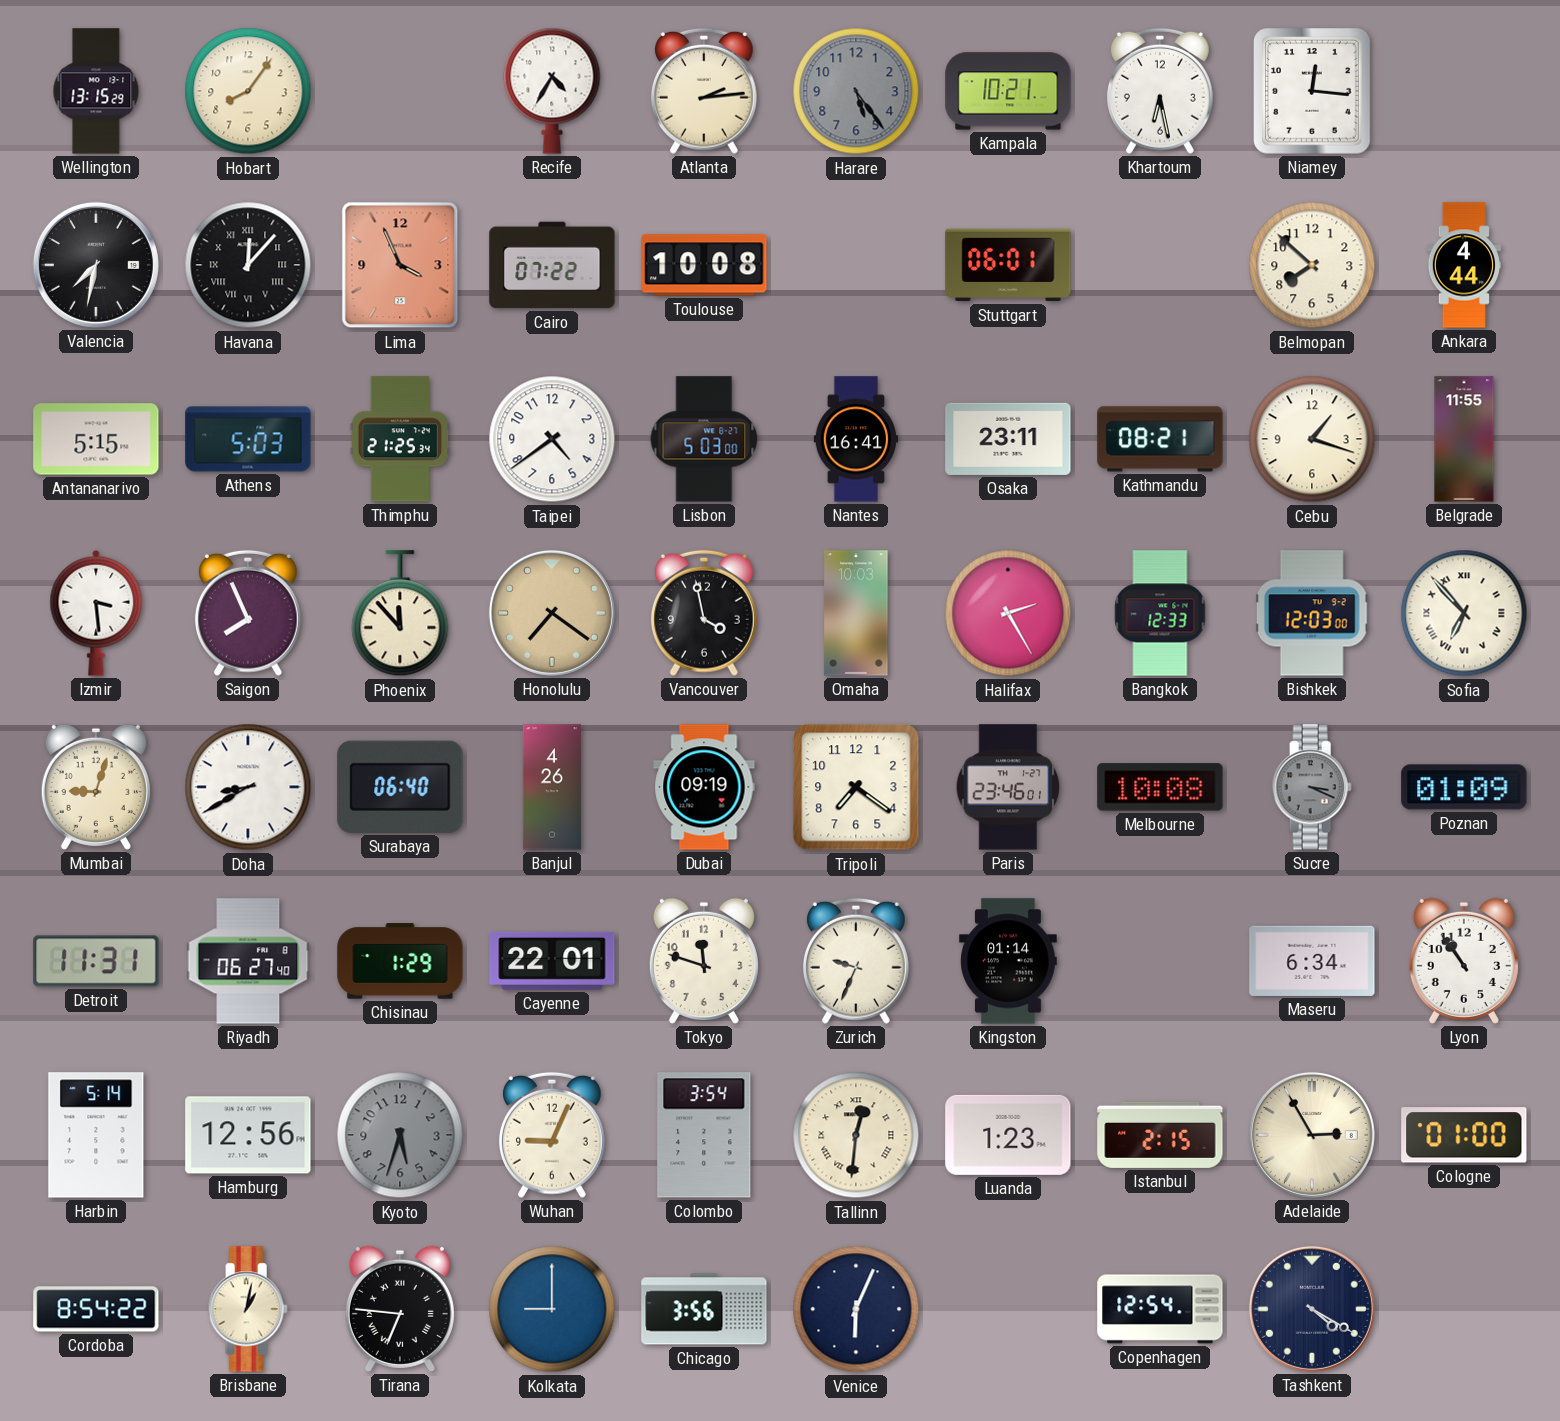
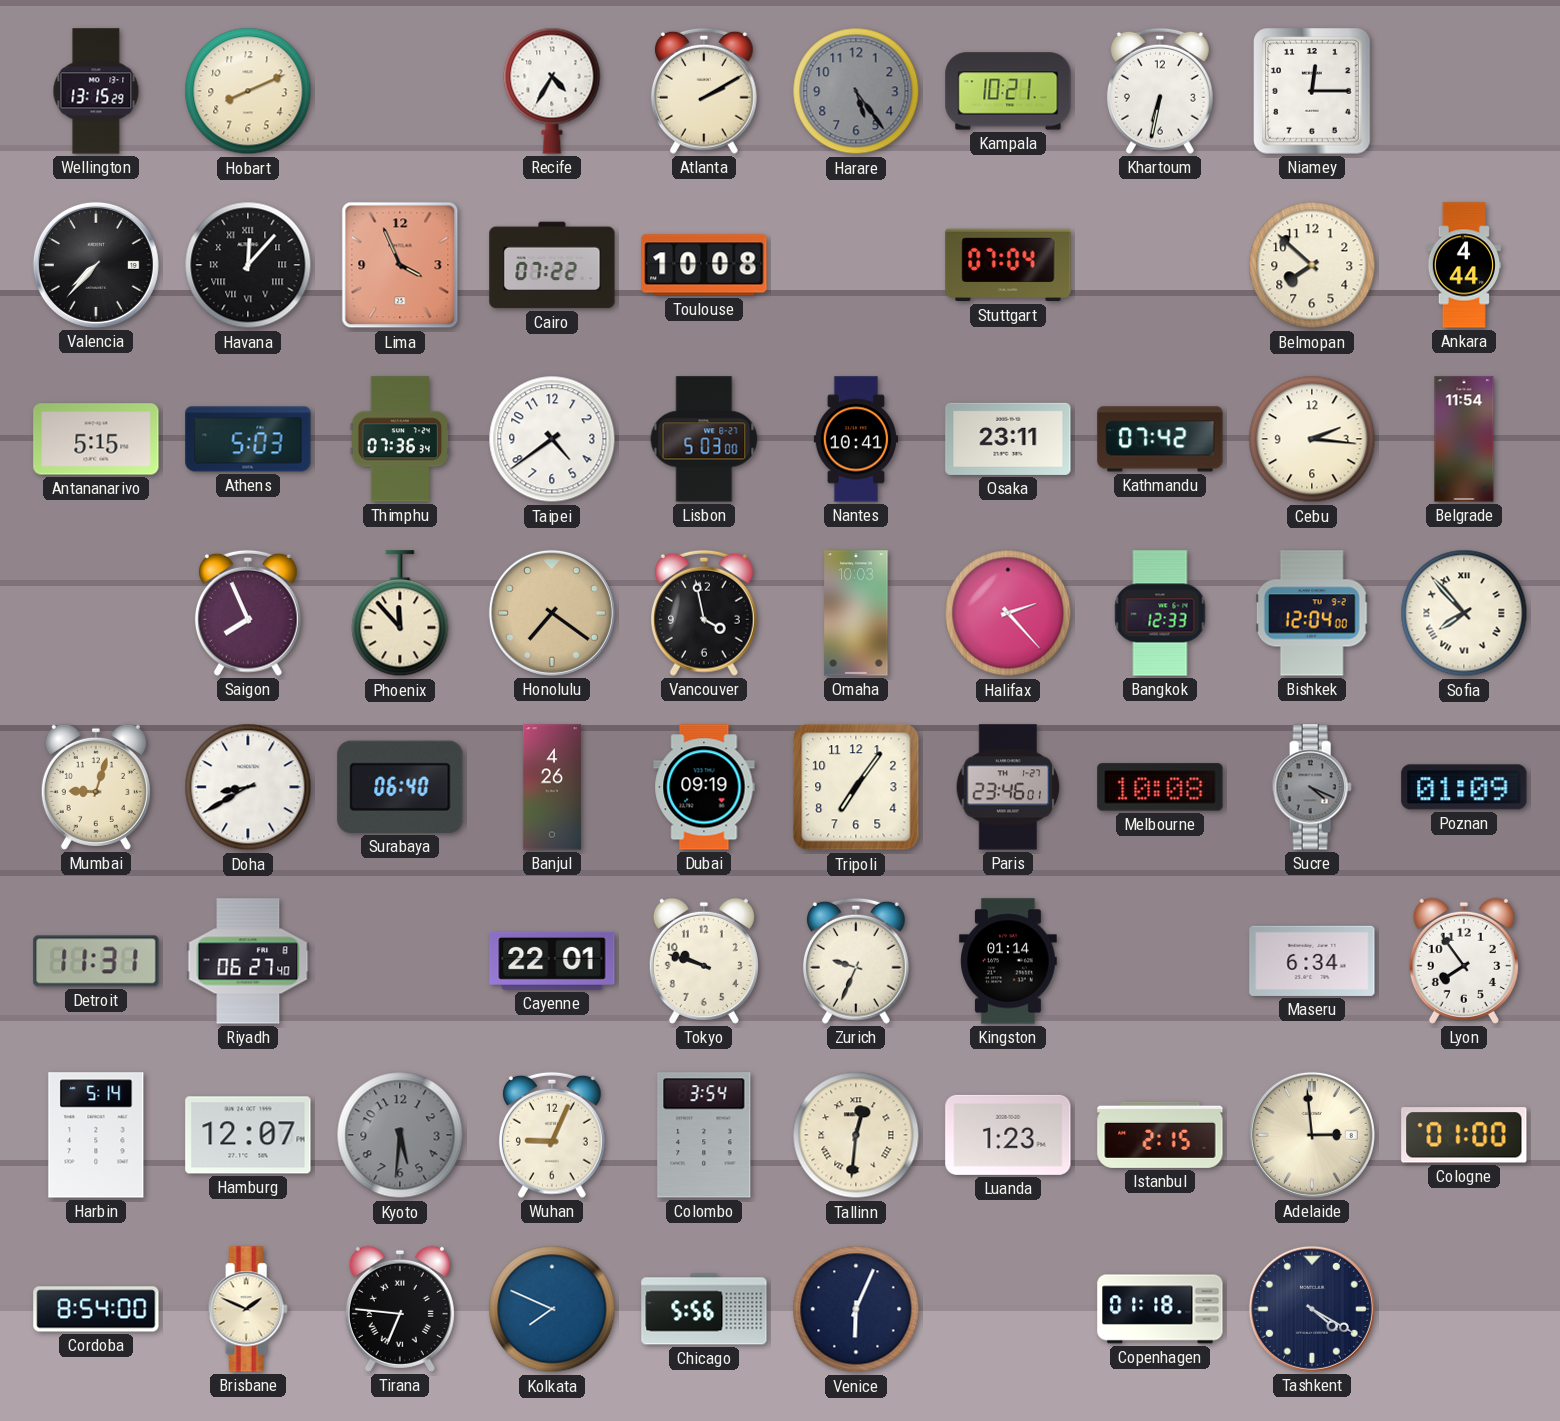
Hobart: 8:06 -> 8:11
Atlanta: 2:14 -> 2:10
Khartoum: 6:28 -> 6:32
Niamey: 12:16 -> 12:15
Valencia: 7:32 -> 7:37
Stuttgart: 06:01 -> 07:04
Thimphu: 21:25 -> 07:36
Nantes: 16:41 -> 10:41
Kathmandu: 08:21 -> 07:42
Cebu: 1:18 -> 2:16
Belgrade: 11:55 -> 11:54
Izmir: 3:29 -> none
Halifax: 2:25 -> 2:23
Bishkek: 12:03 -> 12:04
Sofia: 6:53 -> 7:53
Tripoli: 7:21 -> 7:06
Sucre: 3:19 -> 4:19
Chisinau: 1:29 -> none
Tokyo: 11:48 -> 9:48
Lyon: 10:54 -> 7:54
Hamburg: 12:56 -> 12:07
Kyoto: 5:33 -> 5:31
Adelaide: 2:55 -> 2:59
Cordoba: 8:54:22 -> 8:54:00
Brisbane: 1:02 -> 1:49
Kolkata: 9:00 -> 7:49
Chicago: 3:56 -> 5:56
Copenhagen: 12:54 -> 01:18
